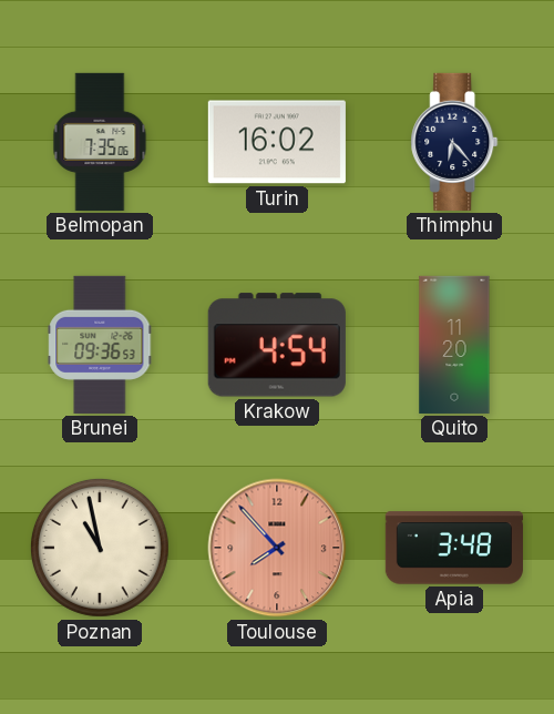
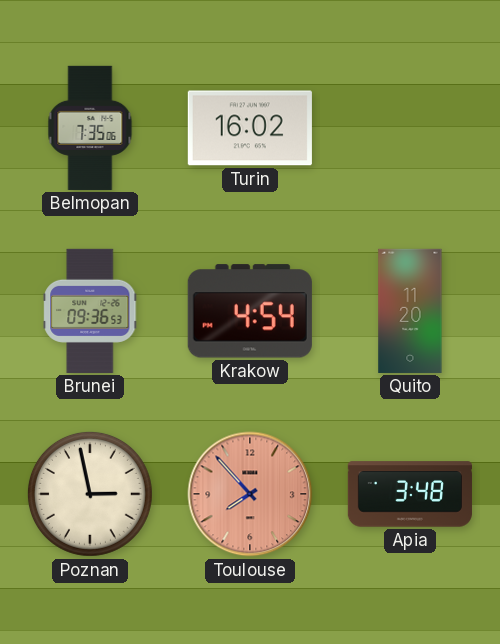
Thimphu: 6:23 -> none
Poznan: 10:58 -> 2:58
